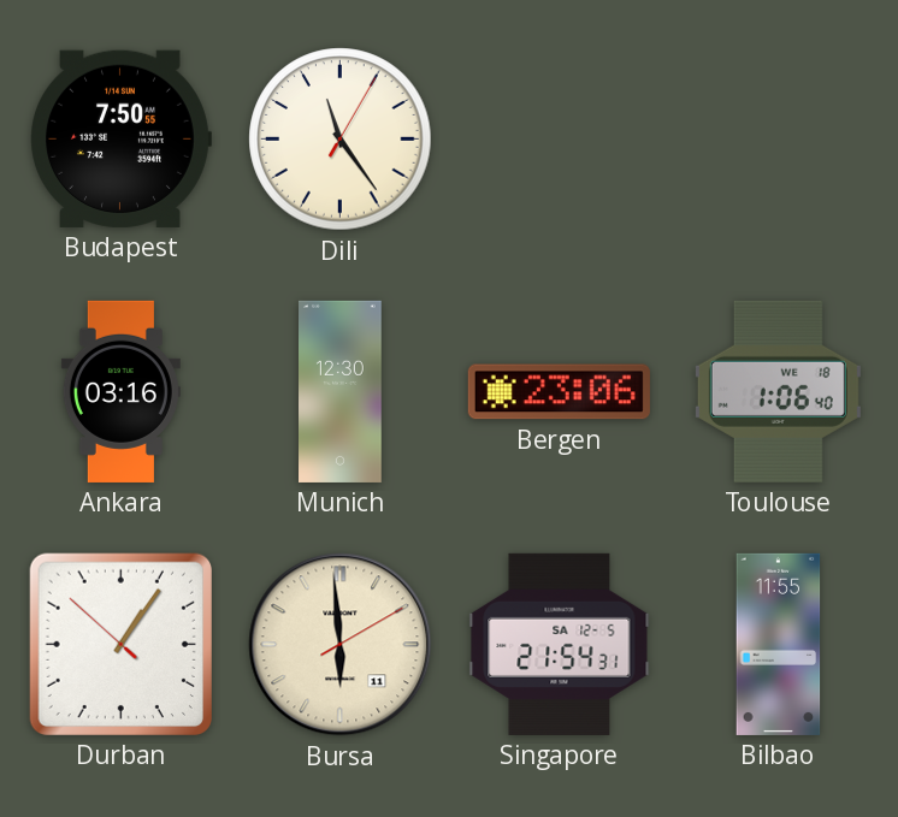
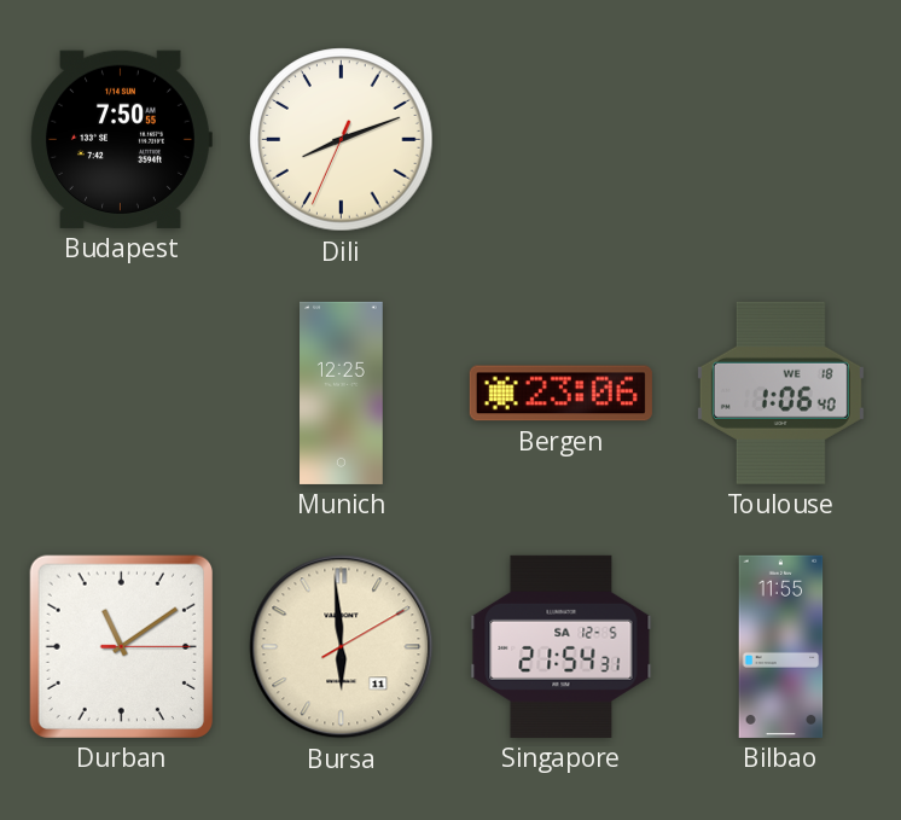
Dili: 11:24 -> 8:11
Ankara: 03:16 -> none
Munich: 12:30 -> 12:25
Durban: 1:05 -> 11:09
